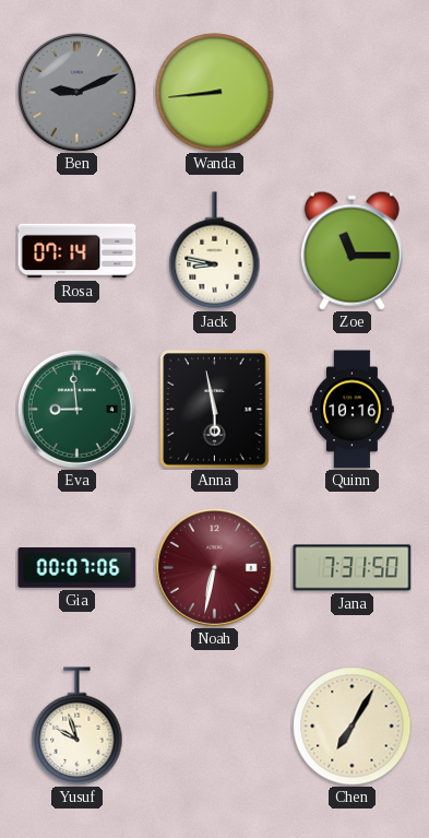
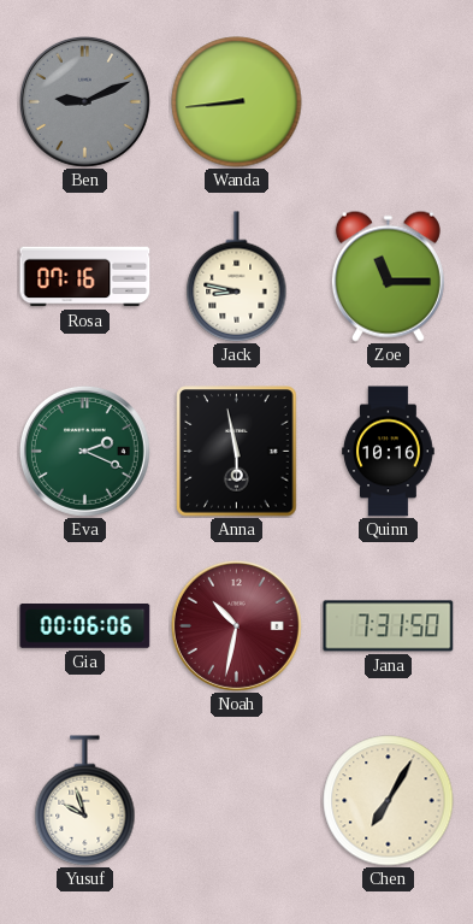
Rosa: 07:14 -> 07:16
Eva: 8:59 -> 2:19
Gia: 00:07 -> 00:06
Noah: 6:32 -> 10:32
